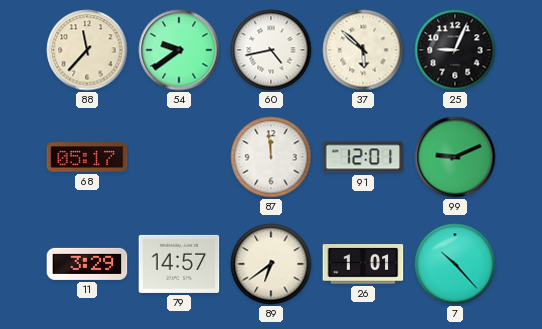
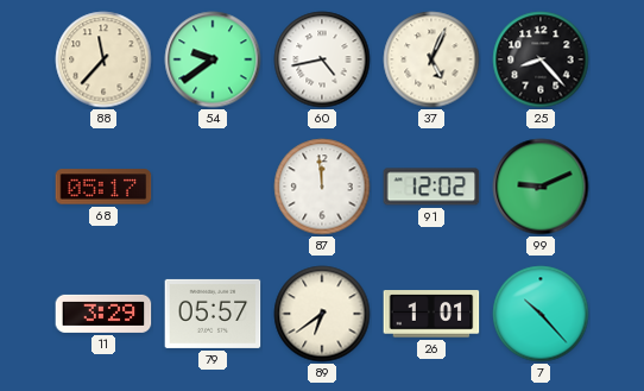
37: 5:52 -> 5:04
25: 9:04 -> 8:23
91: 12:01 -> 12:02
79: 14:57 -> 05:57
